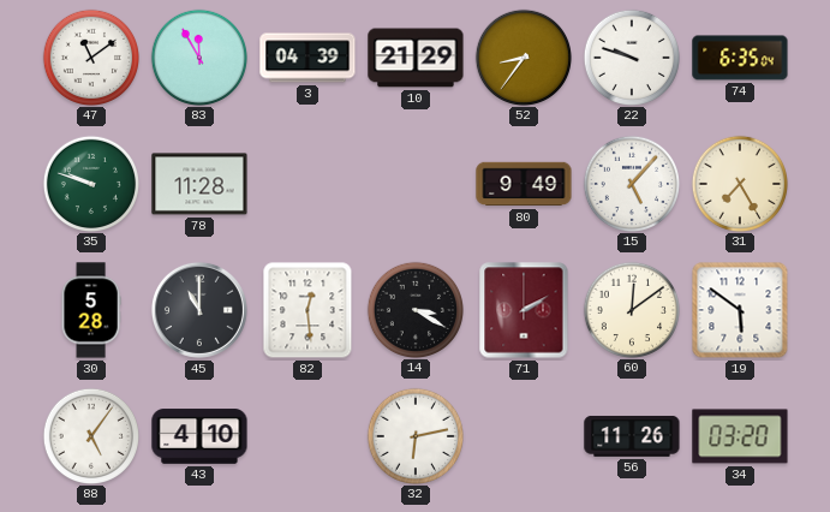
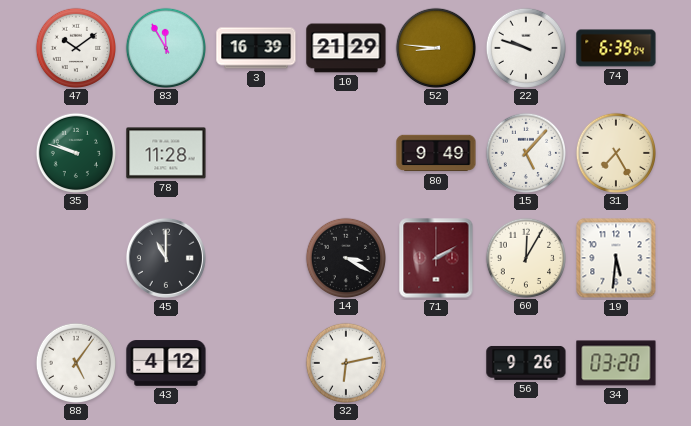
47: 11:09 -> 10:09
3: 04:39 -> 16:39
52: 8:36 -> 8:46
74: 6:35 -> 6:39
30: 5:28 -> none
82: 12:29 -> none
60: 12:09 -> 12:05
19: 5:51 -> 5:31
43: 4:10 -> 4:12
56: 11:26 -> 9:26
